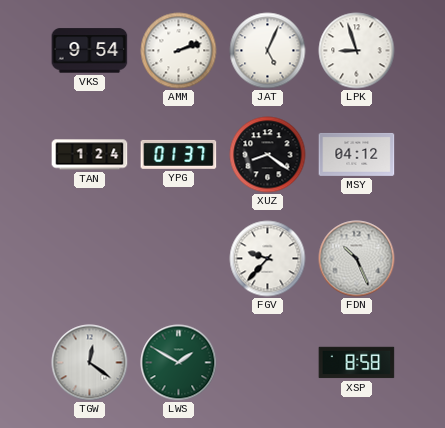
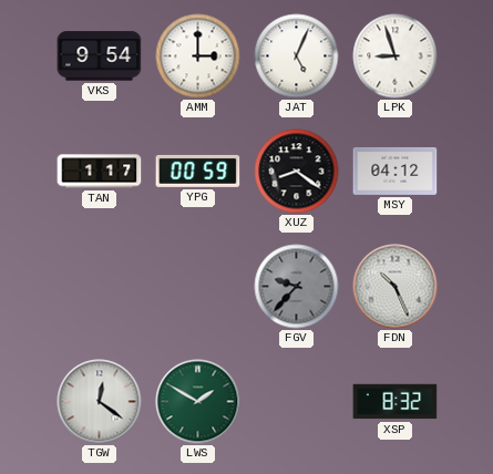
AMM: 2:12 -> 3:00
TAN: 1:24 -> 1:17
YPG: 01:37 -> 00:59
FGV dial: white -> grey
XSP: 8:58 -> 8:32
